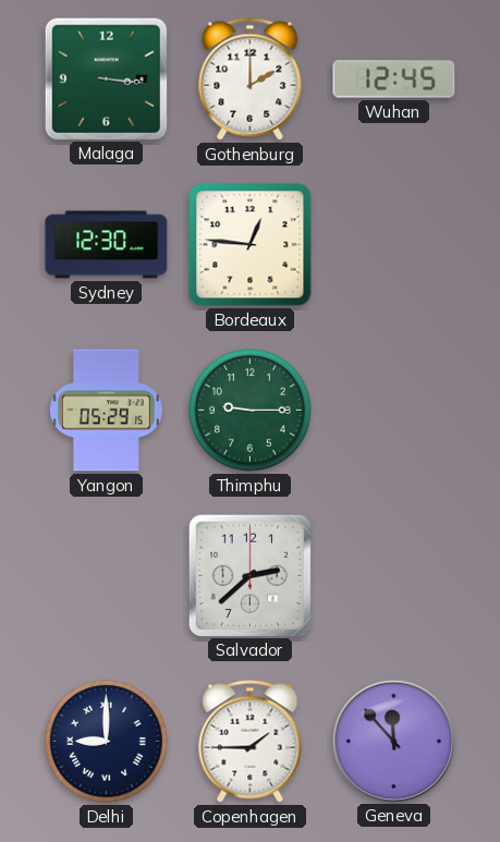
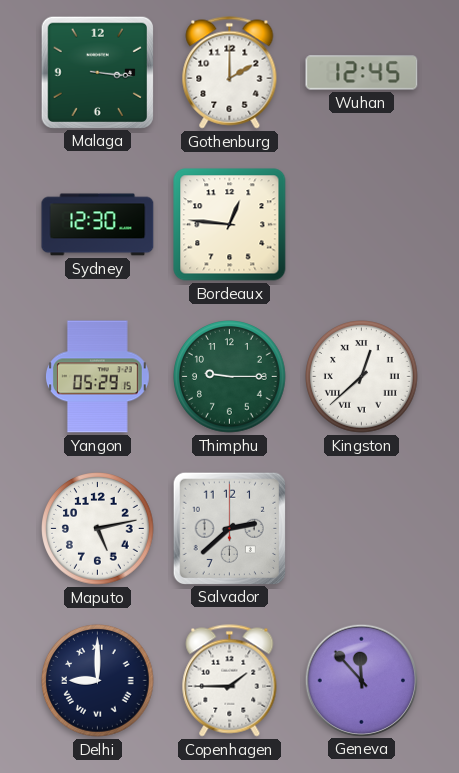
Kingston: none -> 12:38
Maputo: none -> 5:13
